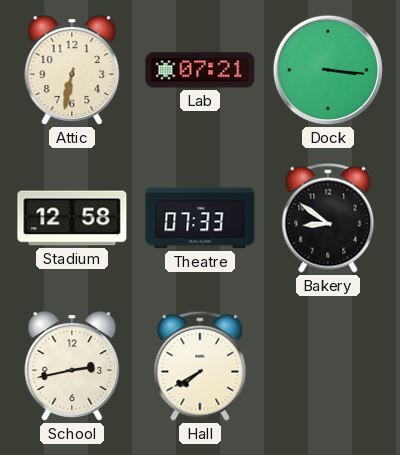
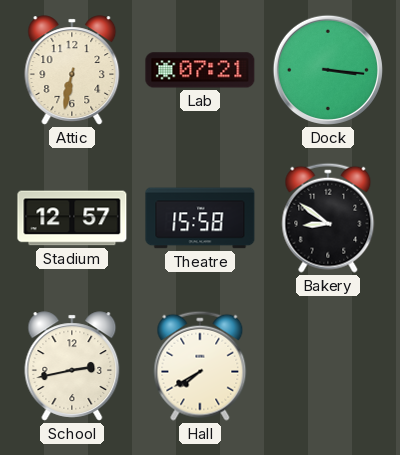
Stadium: 12:58 -> 12:57
Theatre: 07:33 -> 15:58
